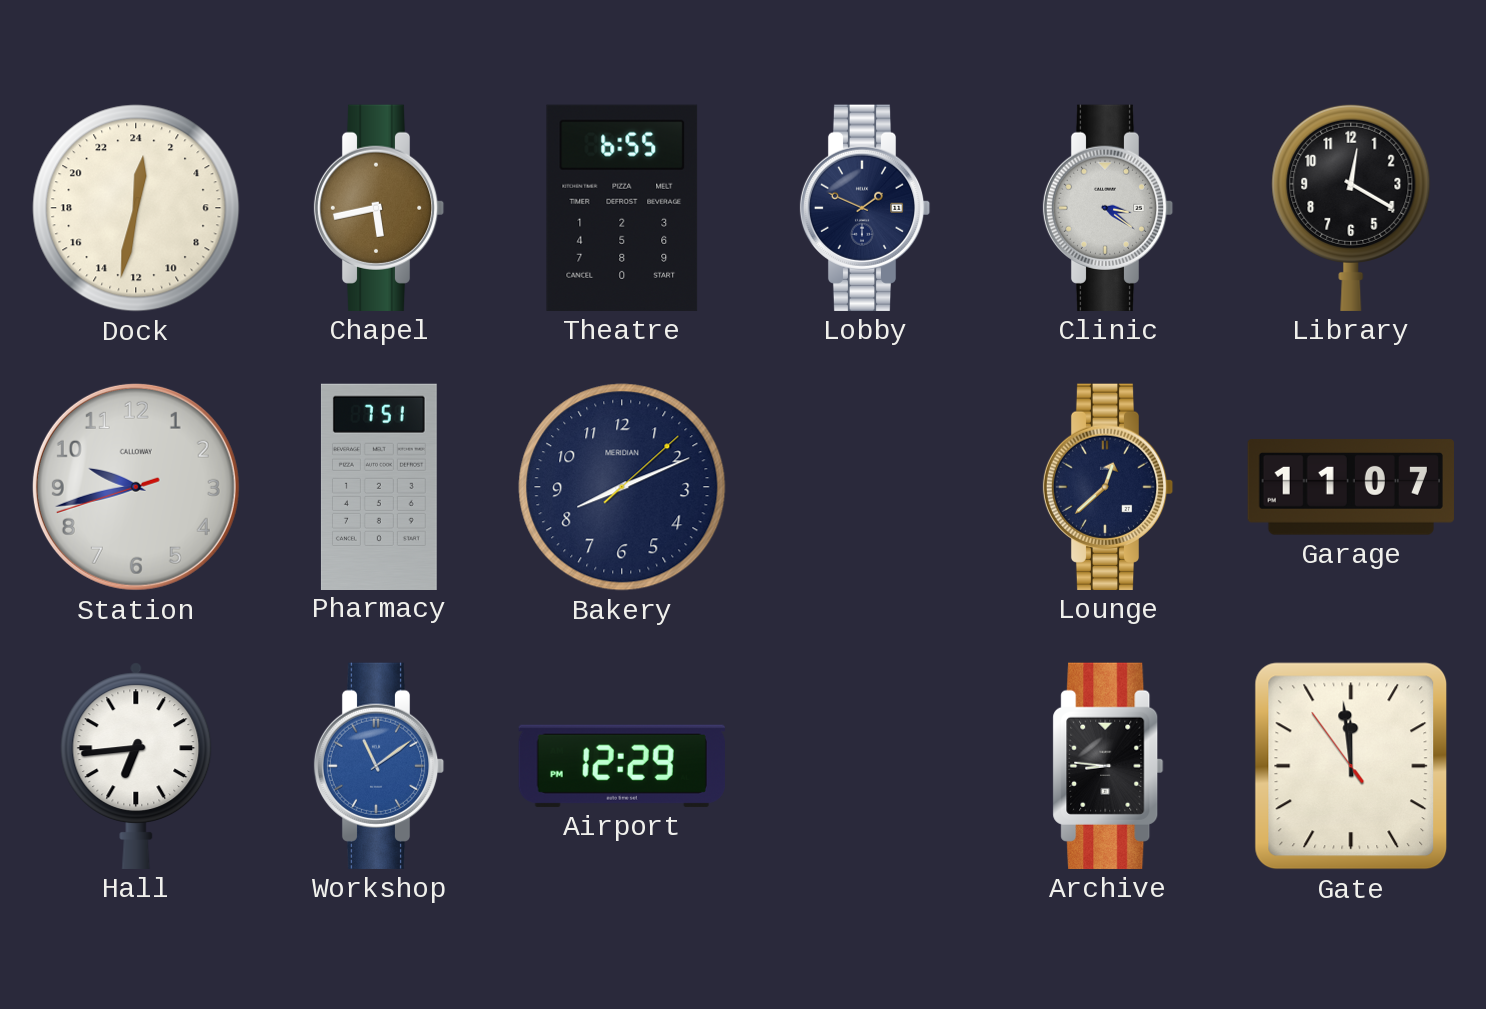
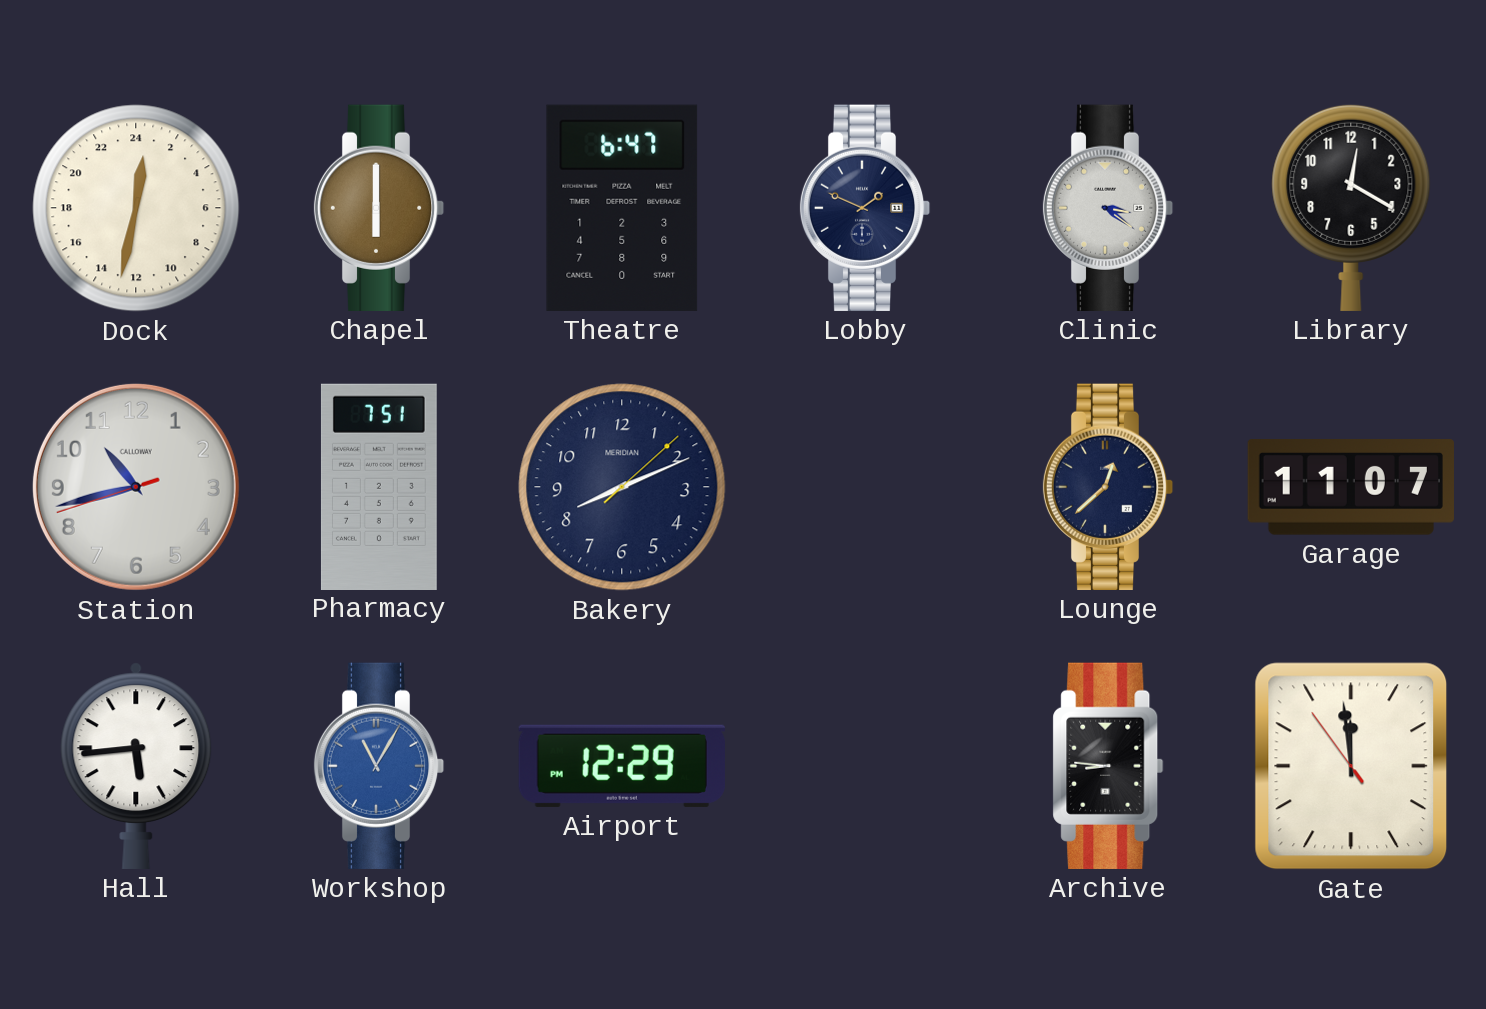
Chapel: 5:43 -> 6:00
Theatre: 6:55 -> 6:47
Station: 9:42 -> 10:42
Hall: 6:44 -> 5:44
Workshop: 11:09 -> 11:05
